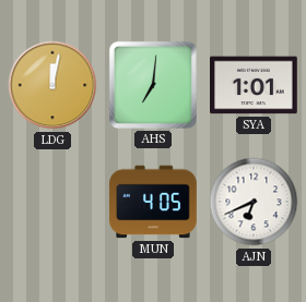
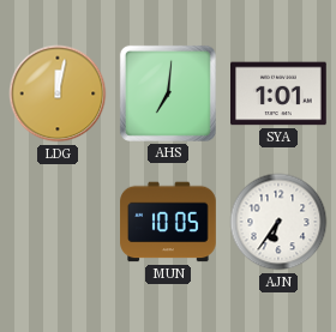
MUN: 4:05 -> 10:05
AJN: 6:41 -> 6:36
